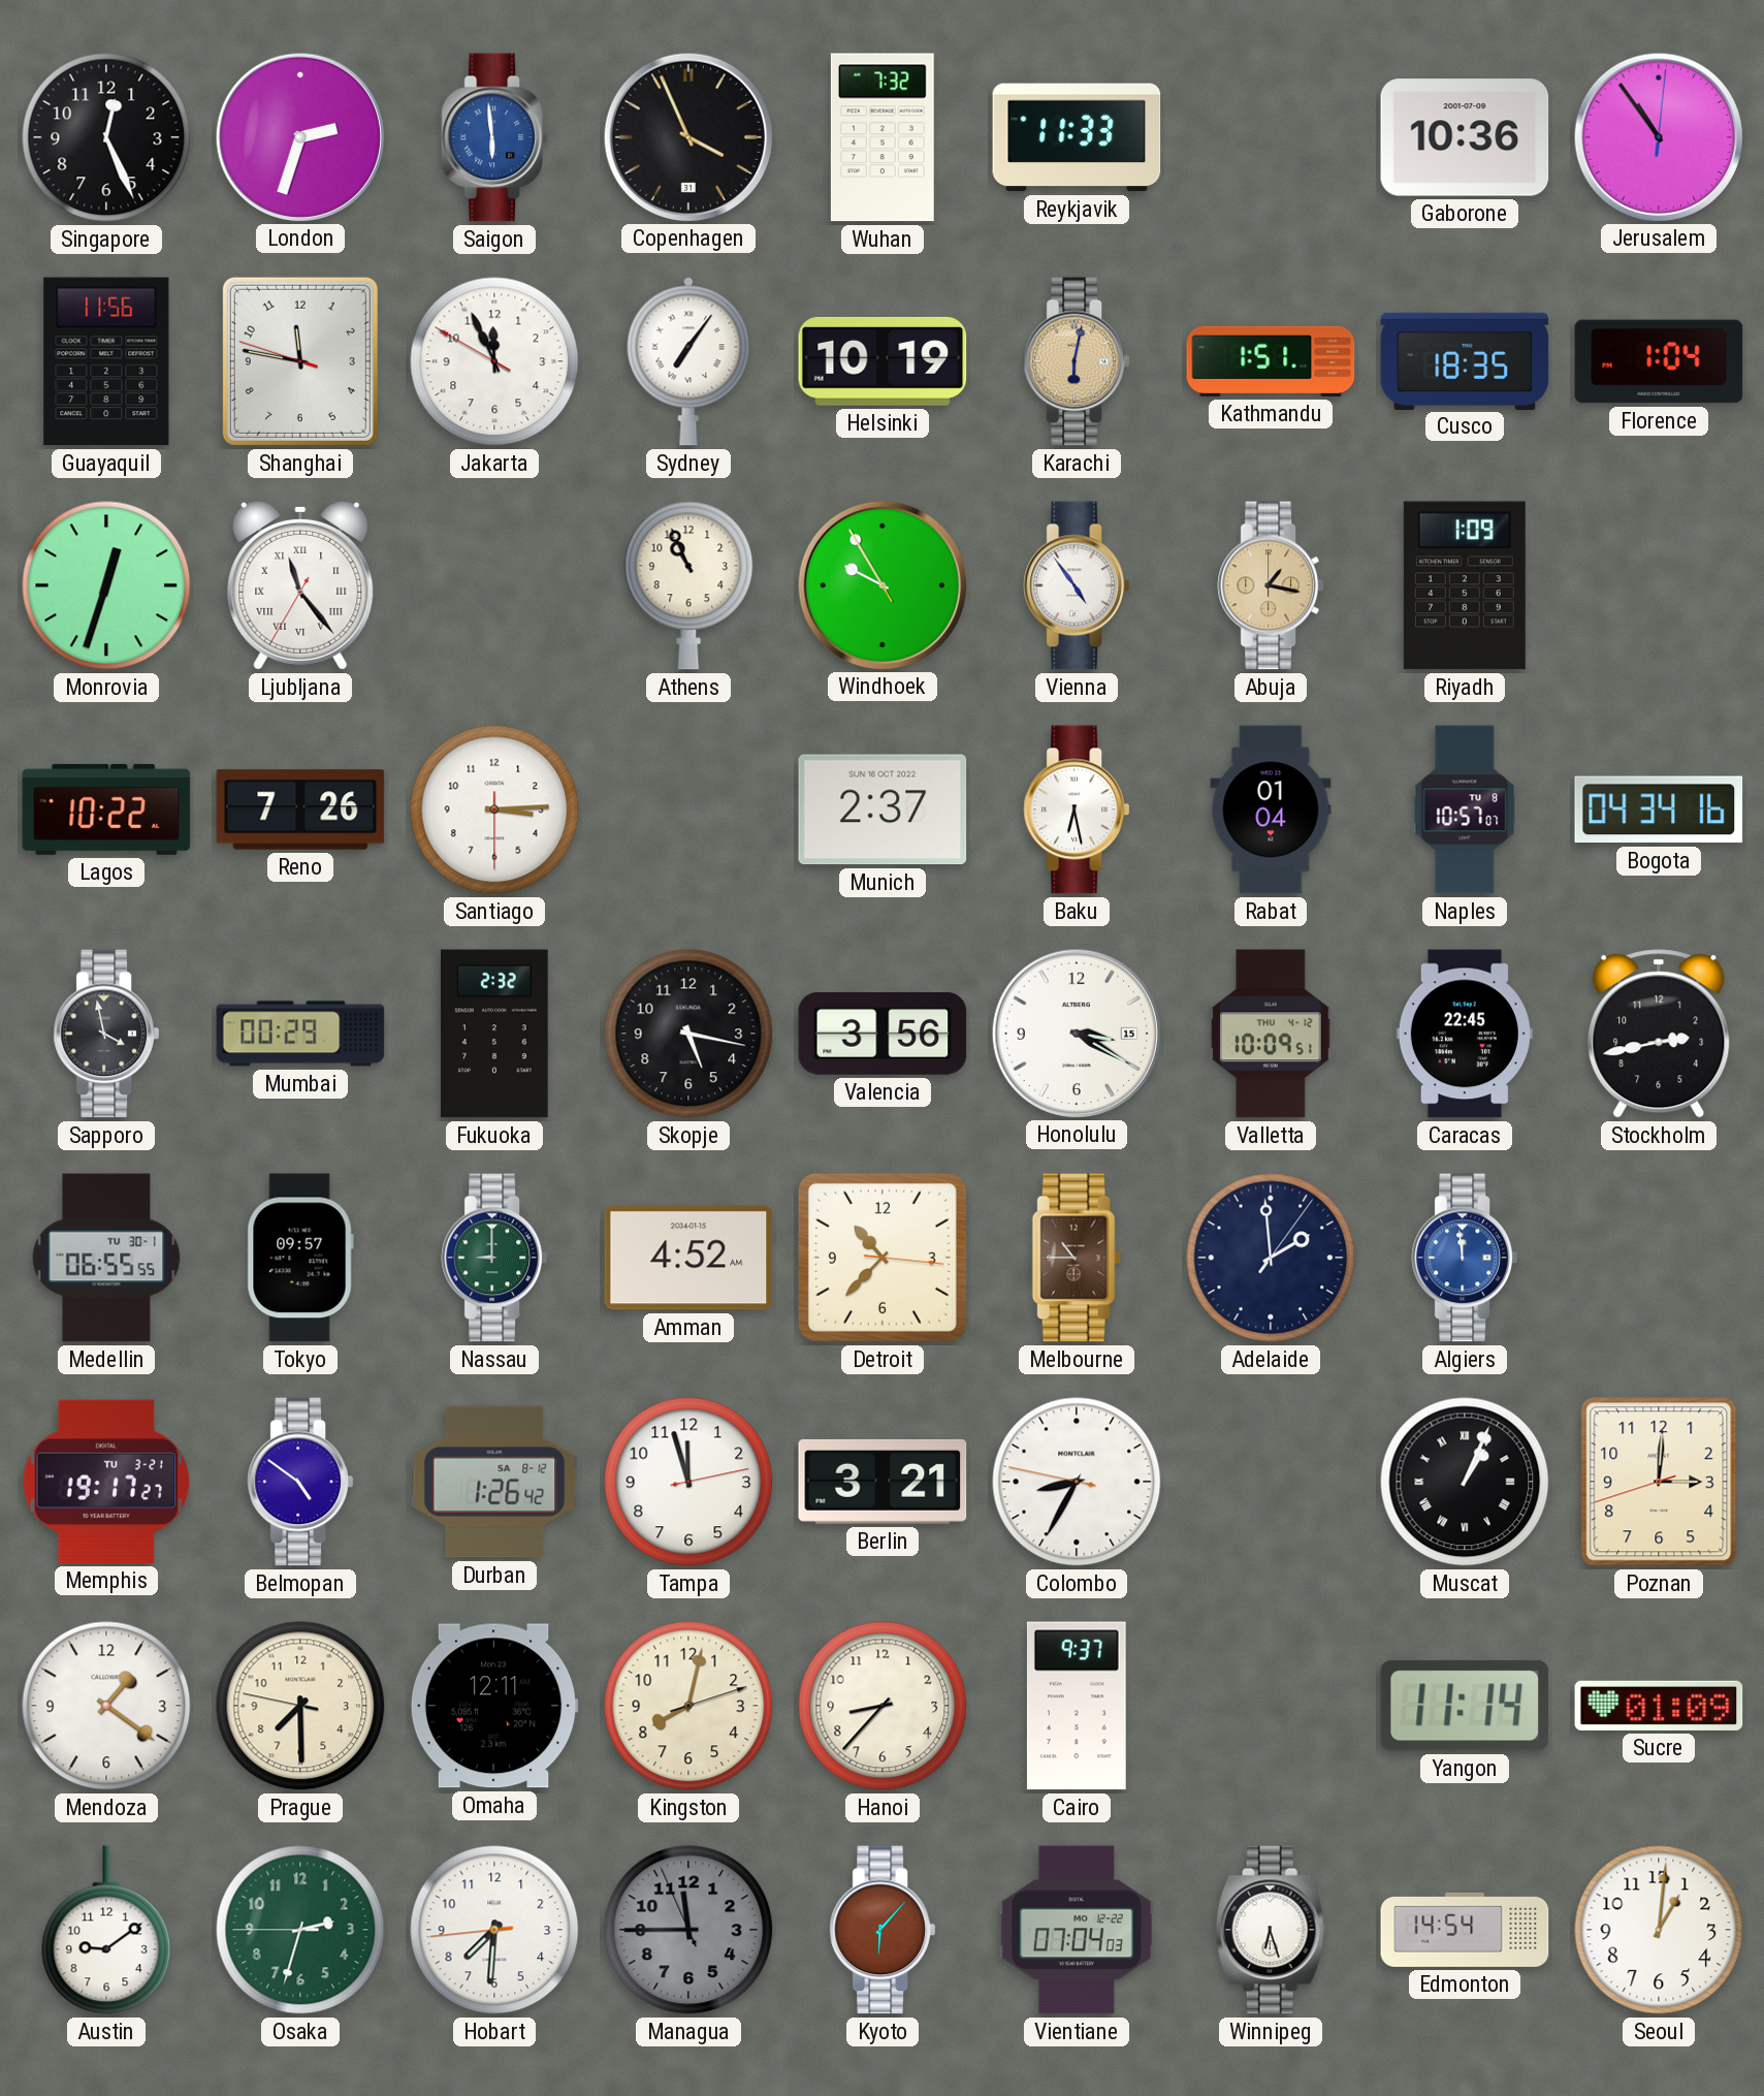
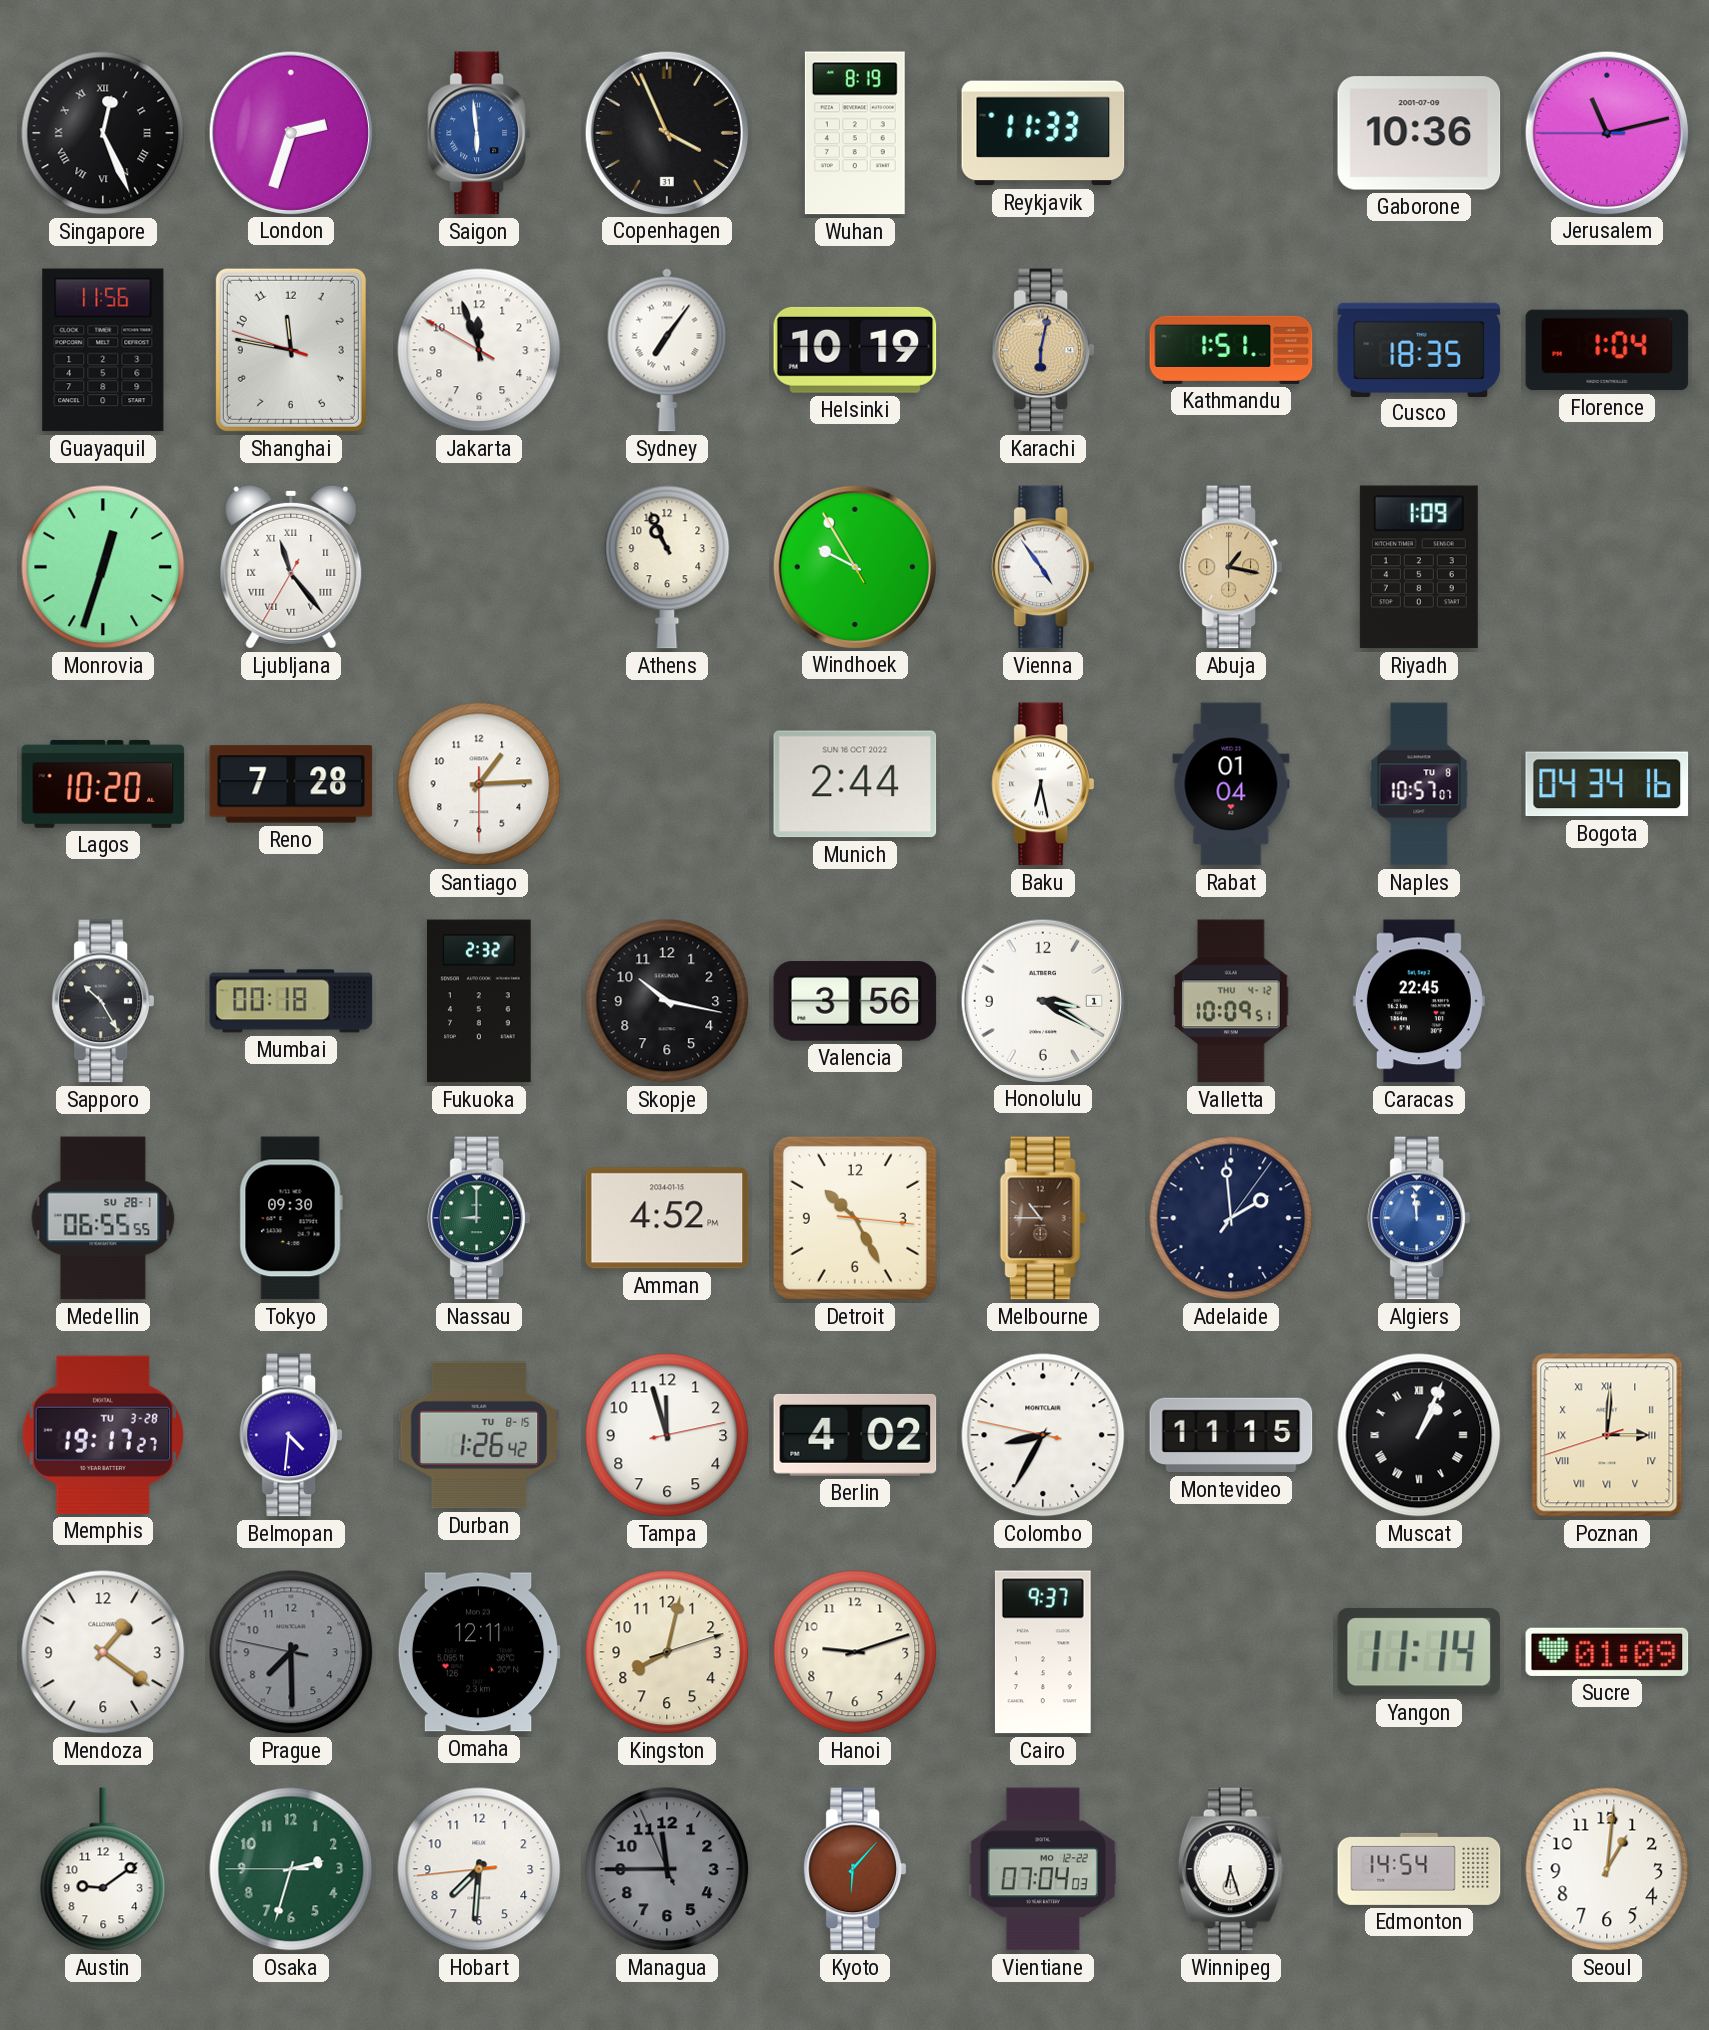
Singapore numerals: Arabic -> Roman
Wuhan: 7:32 -> 8:19
Jerusalem: 10:54 -> 11:12
Jakarta: 11:55 -> 11:56
Lagos: 10:22 -> 10:20
Reno: 7:26 -> 7:28
Santiago: 3:14 -> 1:14
Munich: 2:37 -> 2:44
Sapporo: 3:58 -> 10:25
Mumbai: 00:29 -> 00:18
Skopje: 5:17 -> 10:17
Honolulu date: 15 -> 1
Stockholm: 2:43 -> none
Medellin date: TU 30-1 -> SU 28-1
Tokyo: 09:57 -> 09:30
Amman: 4:52 AM -> 4:52 PM
Detroit: 10:37 -> 10:25
Memphis date: TU 3-21 -> TU 3-28
Belmopan: 4:51 -> 4:31
Durban date: SA 8-12 -> TU 8-15
Berlin: 3:21 -> 4:02
Montevideo: none -> 11:15
Poznan numerals: Arabic -> Roman
Prague dial: cream -> grey
Hanoi: 8:37 -> 9:12
